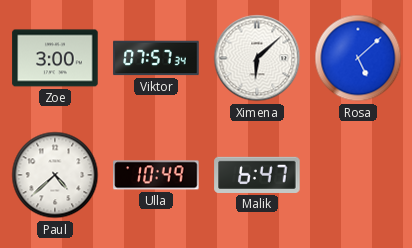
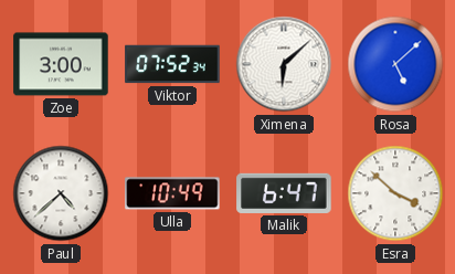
Viktor: 07:57 -> 07:52
Esra: none -> 3:52
